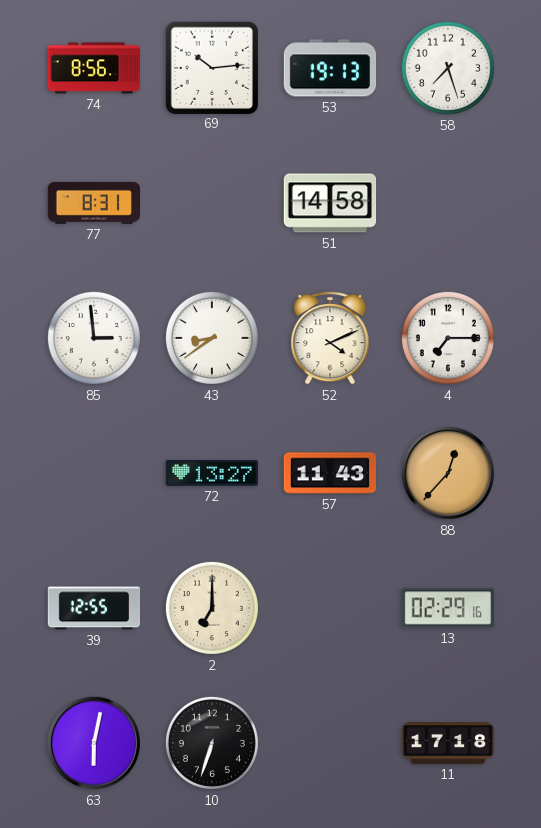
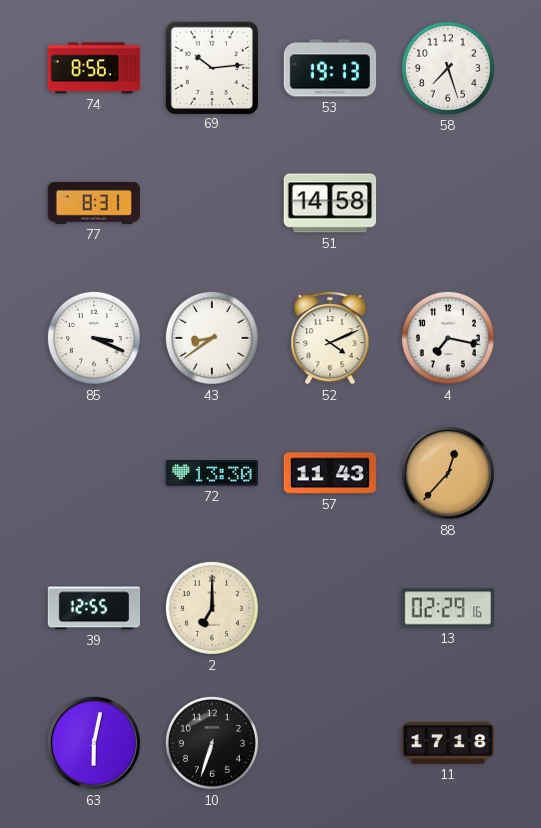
85: 2:59 -> 3:19
4: 7:15 -> 7:17
72: 13:27 -> 13:30
